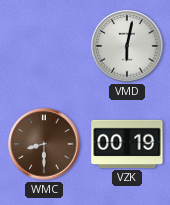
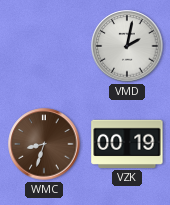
VMD: 6:02 -> 2:02
WMC: 8:30 -> 8:33
